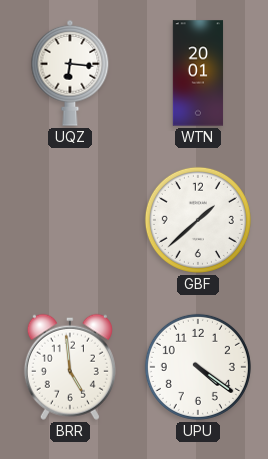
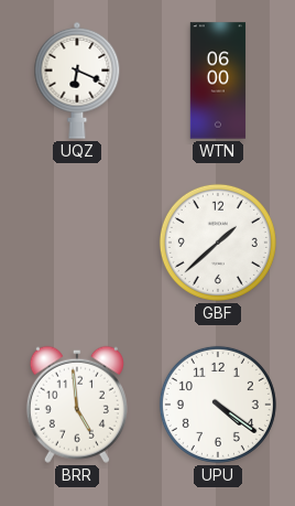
UQZ: 6:16 -> 6:19
WTN: 20:01 -> 06:00
